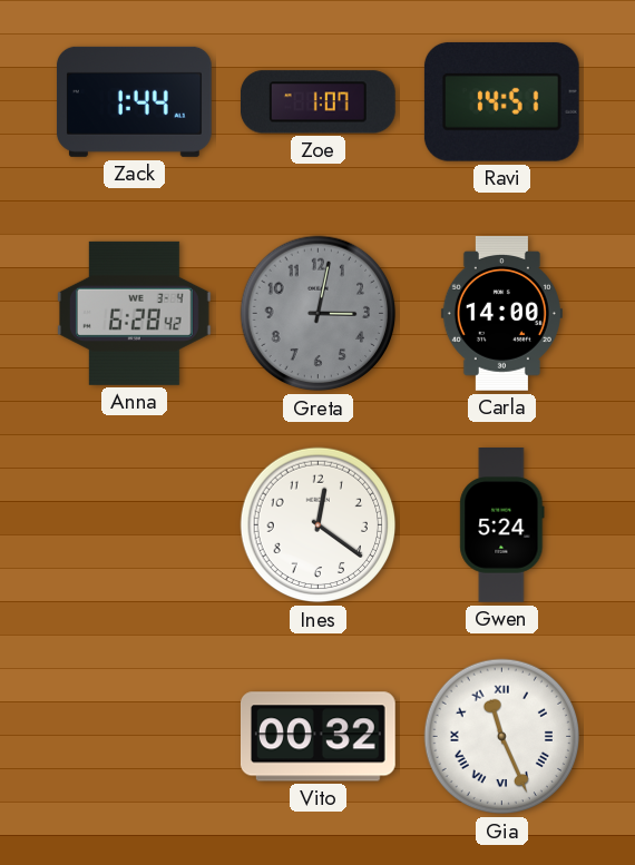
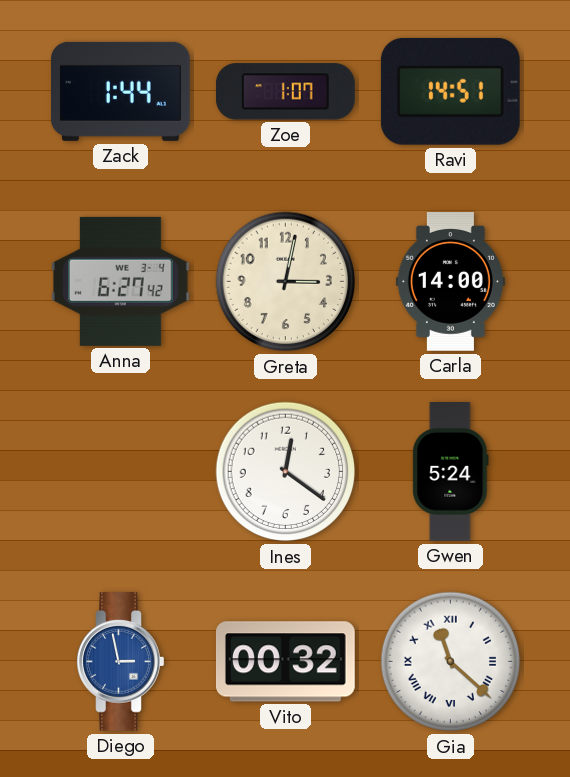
Anna: 6:28 -> 6:27
Greta dial: grey -> cream
Diego: none -> 2:58
Gia: 11:26 -> 11:22
